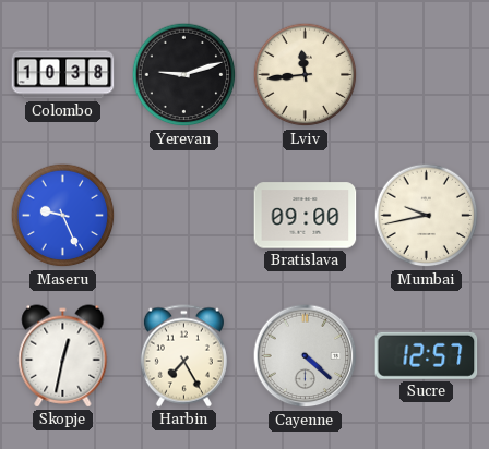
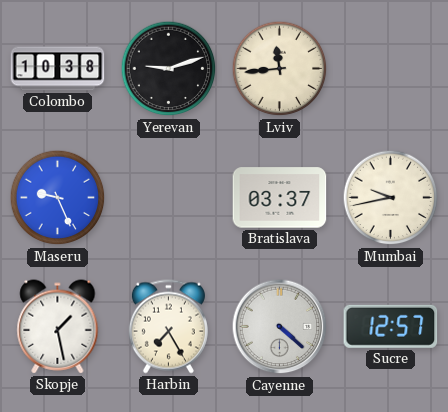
Bratislava: 09:00 -> 03:37
Skopje: 12:32 -> 1:28
